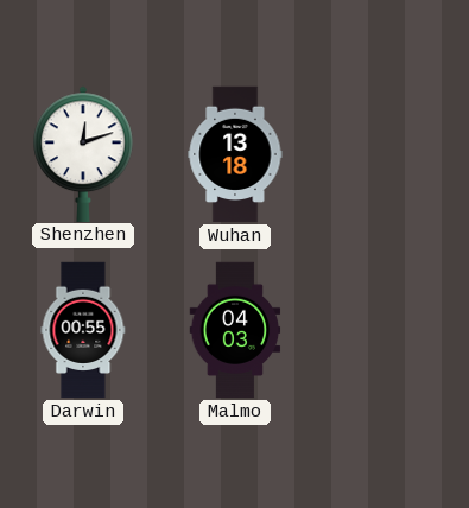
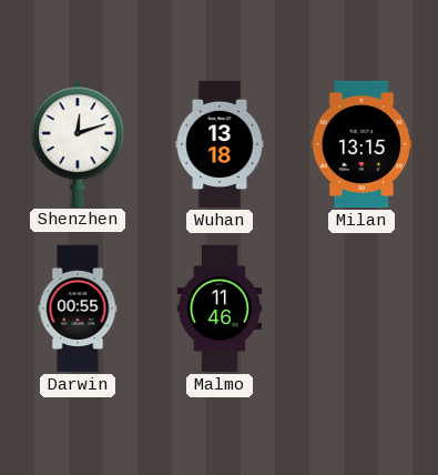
Milan: none -> 13:15
Malmo: 04:03 -> 11:46
